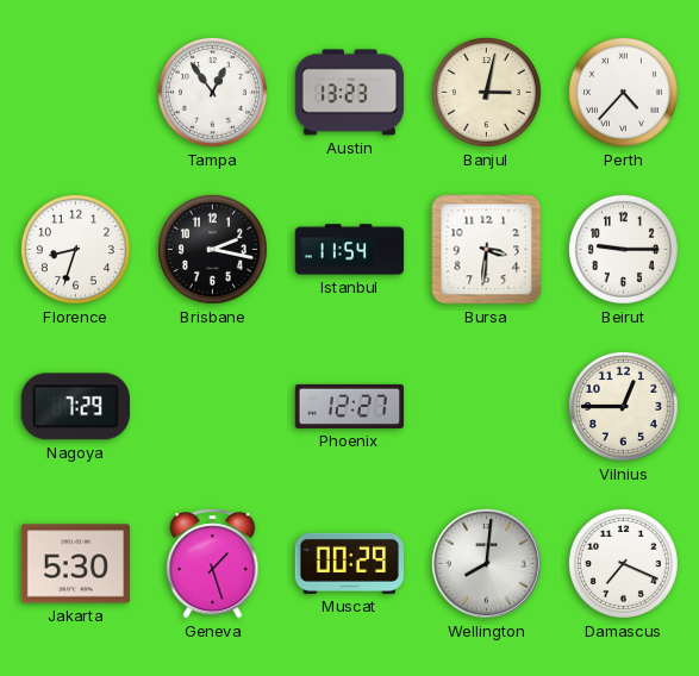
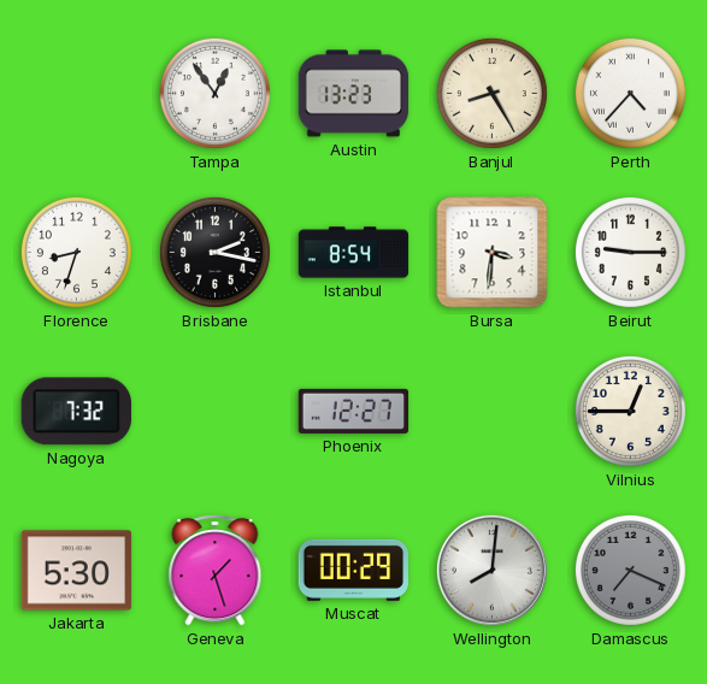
Banjul: 3:02 -> 8:25
Istanbul: 11:54 -> 8:54
Nagoya: 7:29 -> 7:32
Damascus dial: white -> grey
